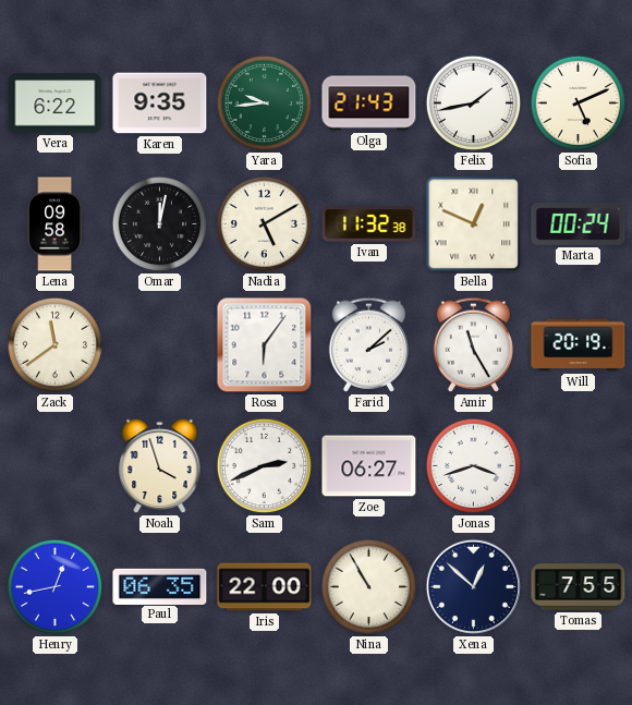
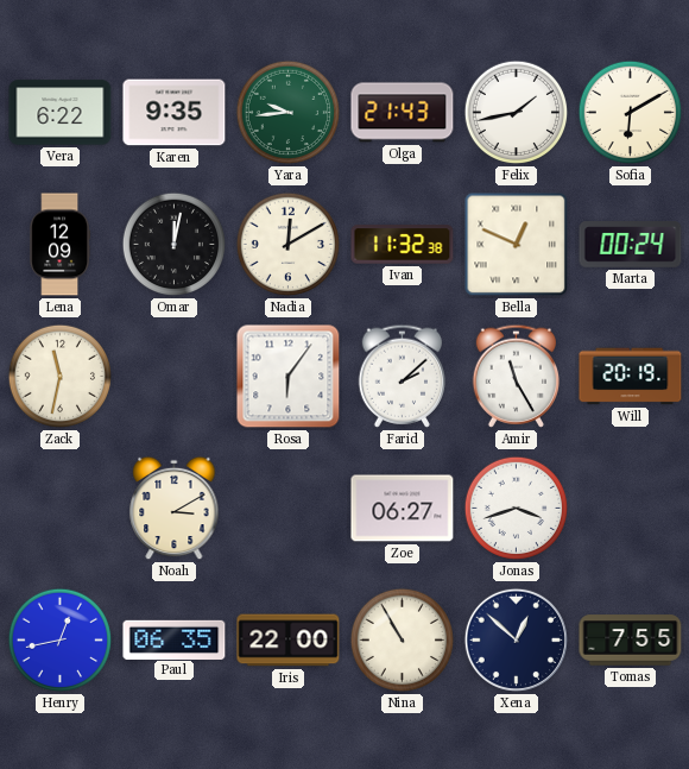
Sofia: 5:11 -> 6:10
Lena: 09:58 -> 12:09
Nadia: 5:10 -> 12:10
Zack: 11:39 -> 11:32
Noah: 3:57 -> 3:10
Sam: 2:41 -> none
